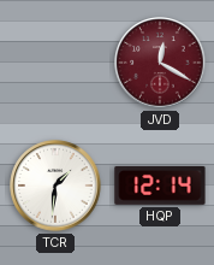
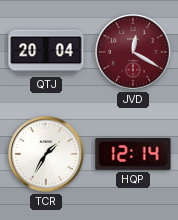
QTJ: none -> 20:04
TCR: 1:31 -> 1:35
